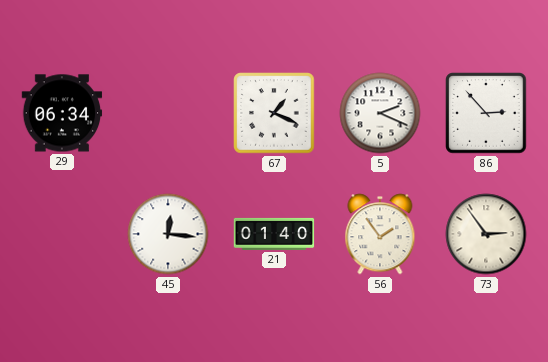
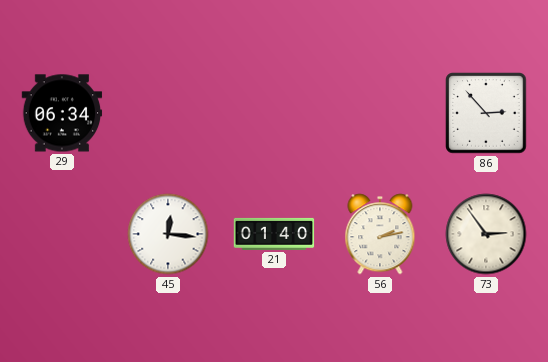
67: 1:19 -> none
5: 2:19 -> none
56: 1:54 -> 2:13
